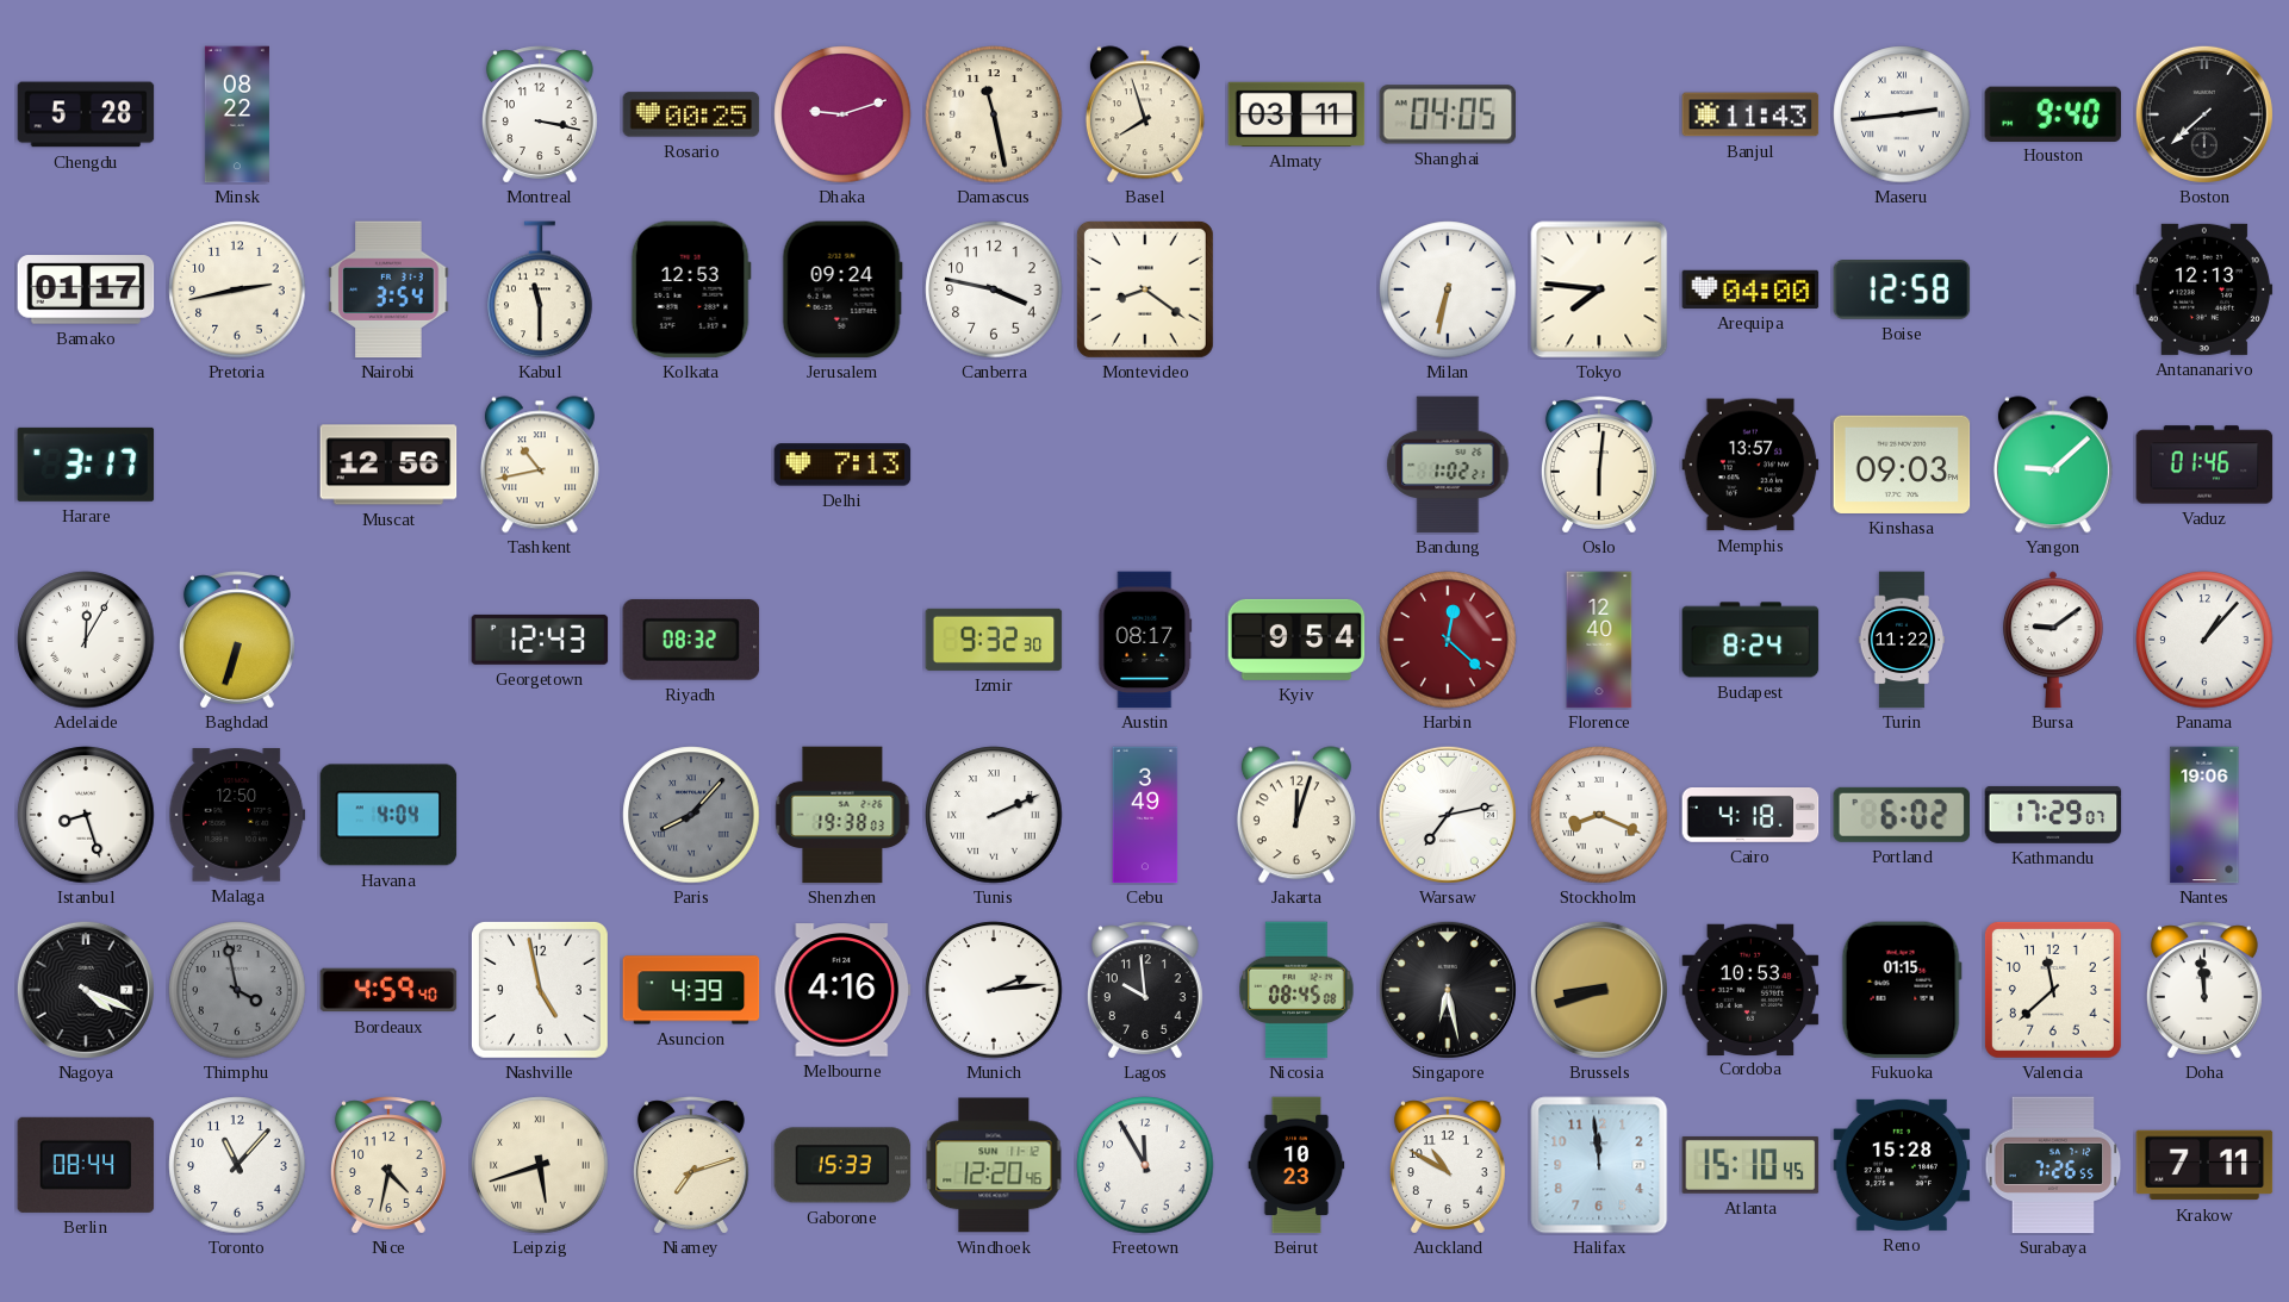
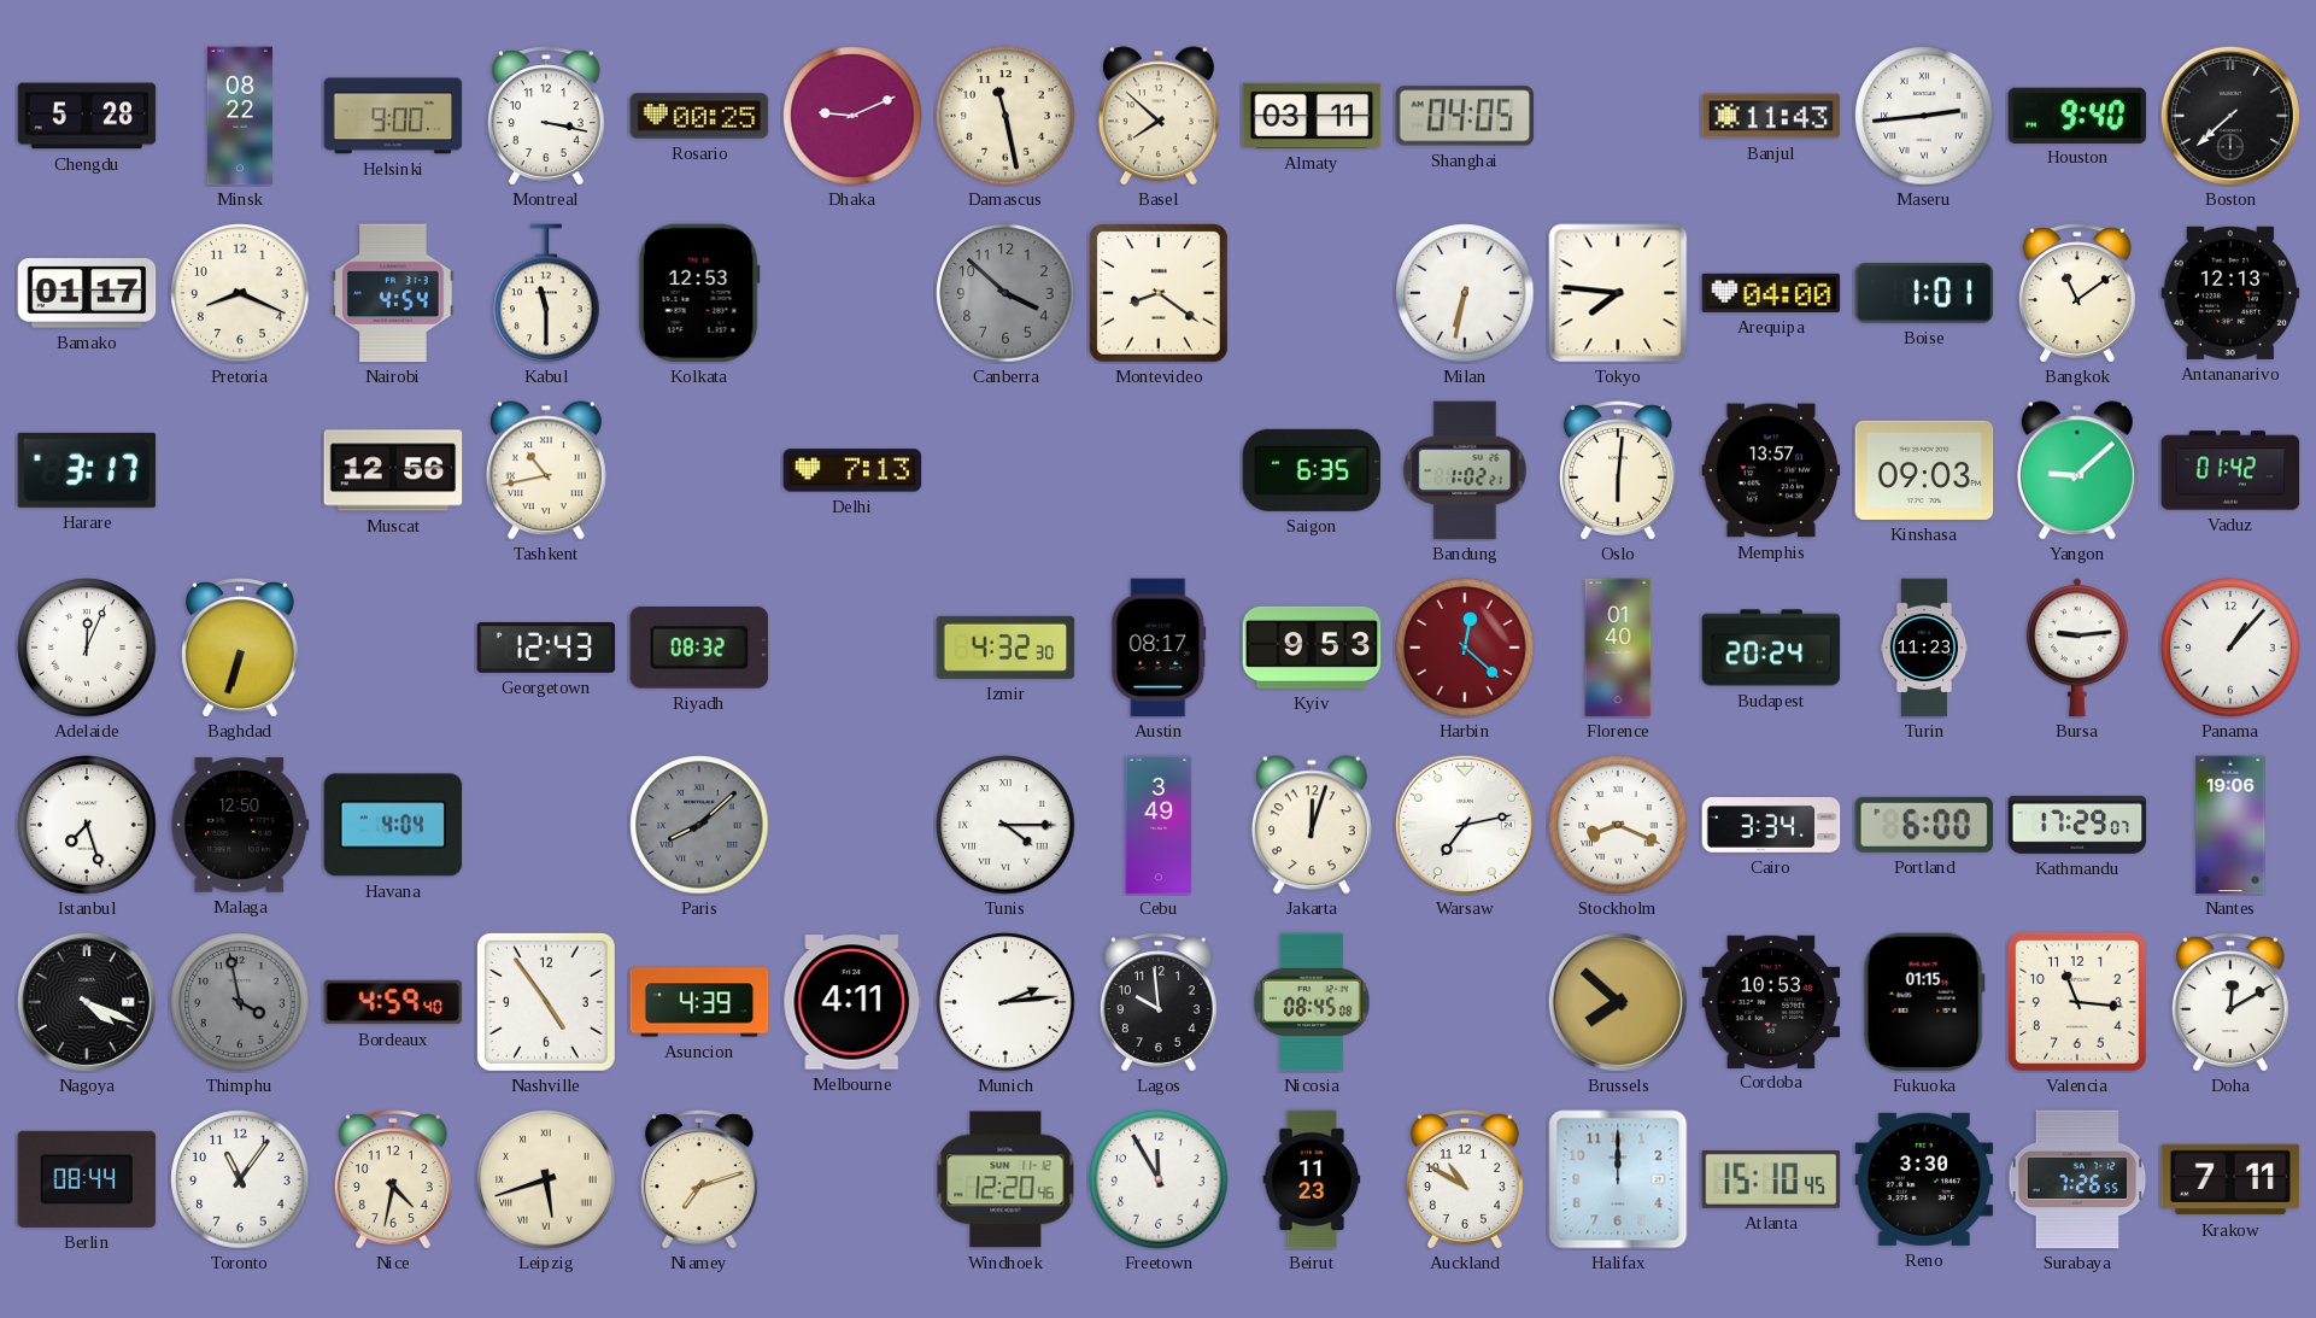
Helsinki: none -> 9:00
Dhaka: 9:12 -> 9:11
Basel: 7:57 -> 7:52
Pretoria: 2:43 -> 8:19
Nairobi: 3:54 -> 4:54
Jerusalem: 09:24 -> none
Canberra: 3:47 -> 3:52
Canberra dial: white -> grey
Boise: 12:58 -> 1:01
Bangkok: none -> 11:09
Saigon: none -> 6:35
Vaduz: 01:46 -> 01:42
Adelaide: 12:05 -> 12:04
Izmir: 9:32 -> 4:32
Kyiv: 9:54 -> 9:53
Florence: 12:40 -> 01:40
Budapest: 8:24 -> 20:24
Turin: 11:22 -> 11:23
Bursa: 9:09 -> 9:14
Istanbul: 8:27 -> 7:27
Paris: 8:07 -> 8:08
Shenzhen: 19:38 -> none
Tunis: 2:11 -> 4:15
Cairo: 4:18 -> 3:34
Portland: 6:02 -> 6:00
Nashville: 4:58 -> 4:54
Melbourne: 4:16 -> 4:11
Singapore: 6:28 -> none
Brussels: 8:42 -> 7:52
Valencia: 11:38 -> 11:16
Doha: 11:59 -> 12:10
Toronto: 11:07 -> 11:06
Gaborone: 15:33 -> none
Beirut: 10:23 -> 11:23
Halifax: 11:59 -> 12:00
Reno: 15:28 -> 3:30
